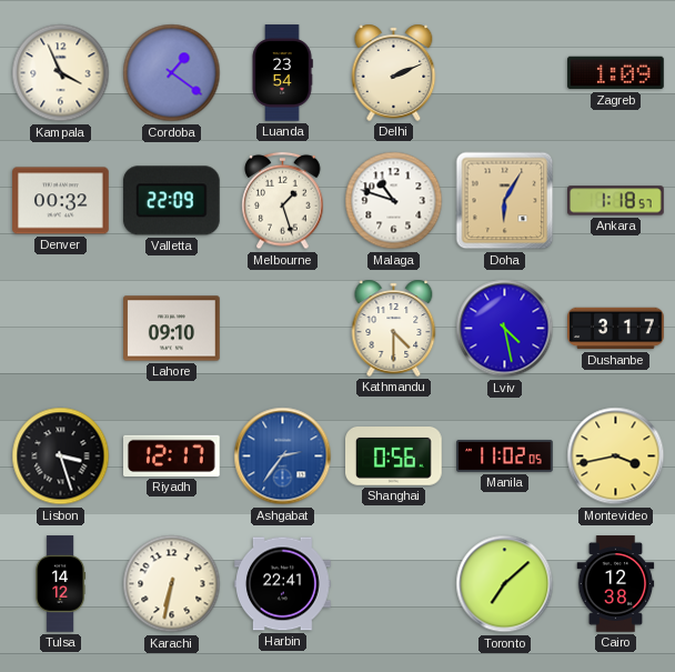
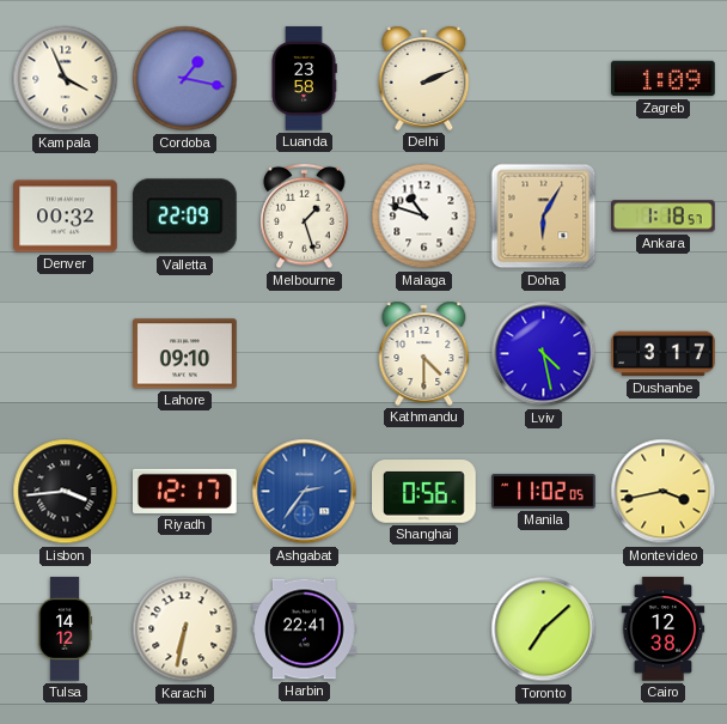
Cordoba: 1:21 -> 1:17
Luanda: 23:54 -> 23:58
Lisbon: 3:27 -> 3:44
